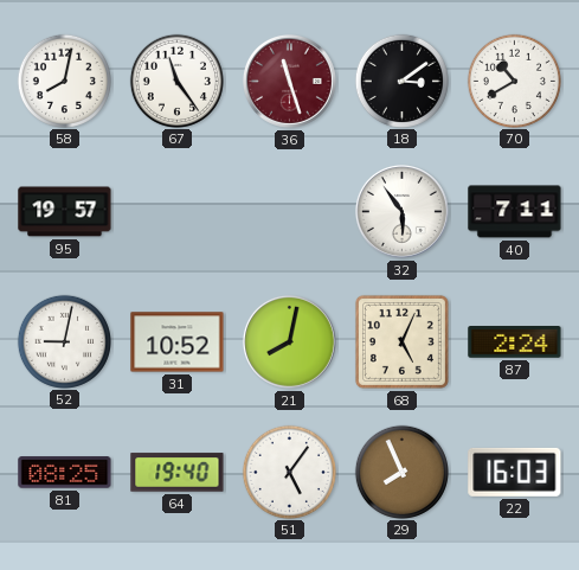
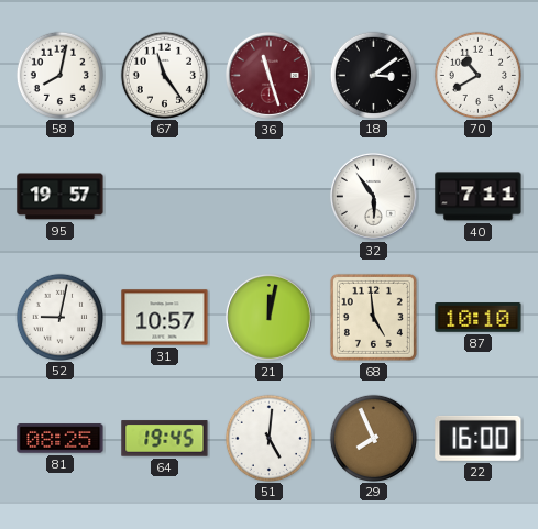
31: 10:52 -> 10:57
21: 8:02 -> 12:02
68: 5:04 -> 4:59
87: 2:24 -> 10:10
64: 19:40 -> 19:45
51: 5:06 -> 5:01
22: 16:03 -> 16:00
